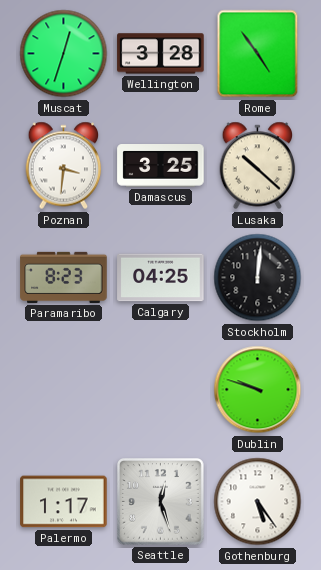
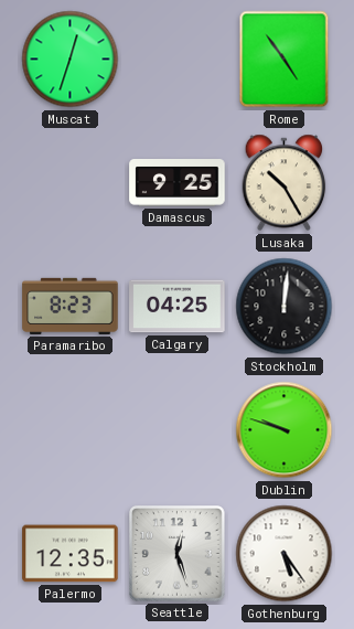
Wellington: 3:28 -> none
Poznan: 3:31 -> none
Damascus: 3:25 -> 9:25
Lusaka: 10:22 -> 10:25
Palermo: 1:17 -> 12:35
